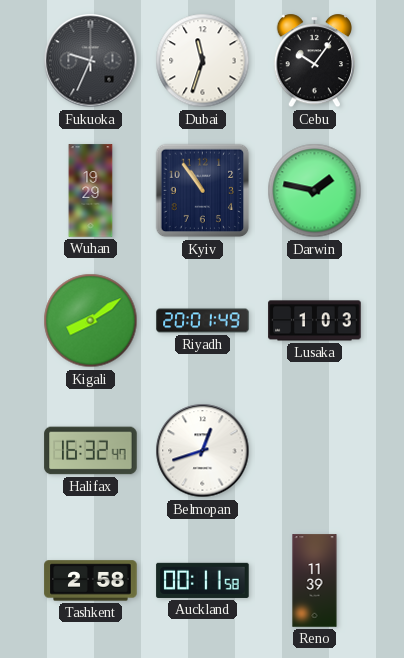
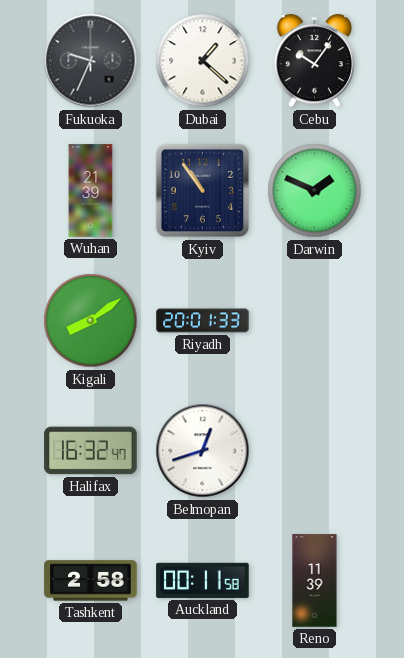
Dubai: 11:33 -> 1:22
Wuhan: 19:29 -> 21:39
Darwin: 1:47 -> 1:49
Riyadh: 20:01:49 -> 20:01:33
Lusaka: 1:03 -> none
